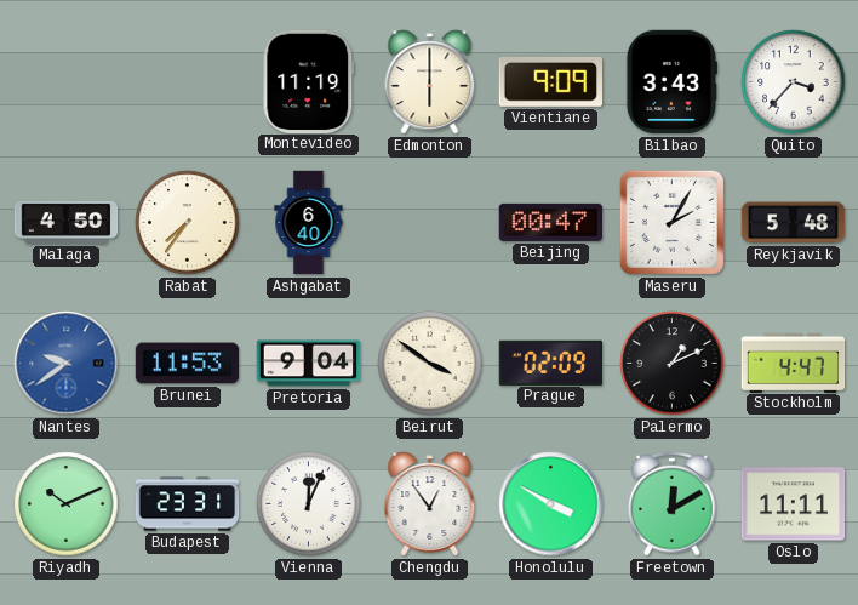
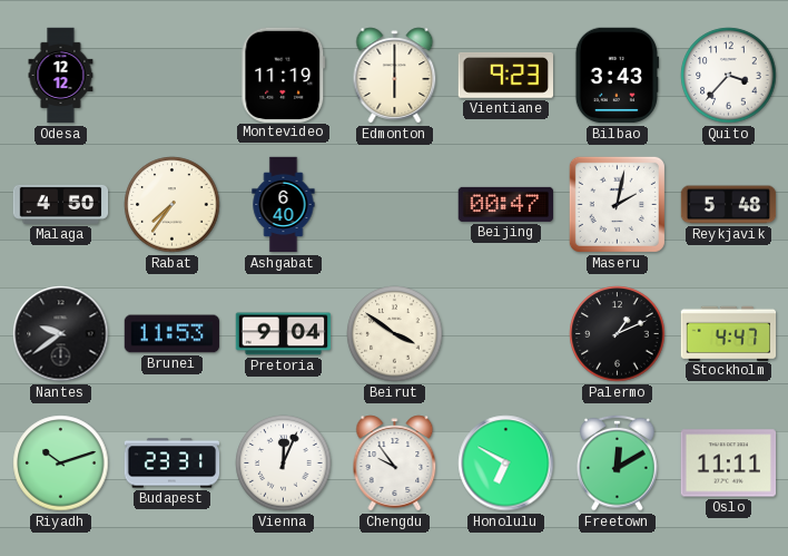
Odesa: none -> 12:12
Vientiane: 9:09 -> 9:23
Maseru: 2:05 -> 2:02
Nantes dial: blue -> black
Prague: 02:09 -> none
Riyadh: 10:11 -> 10:12
Chengdu: 12:54 -> 9:54
Honolulu: 3:50 -> 6:50
